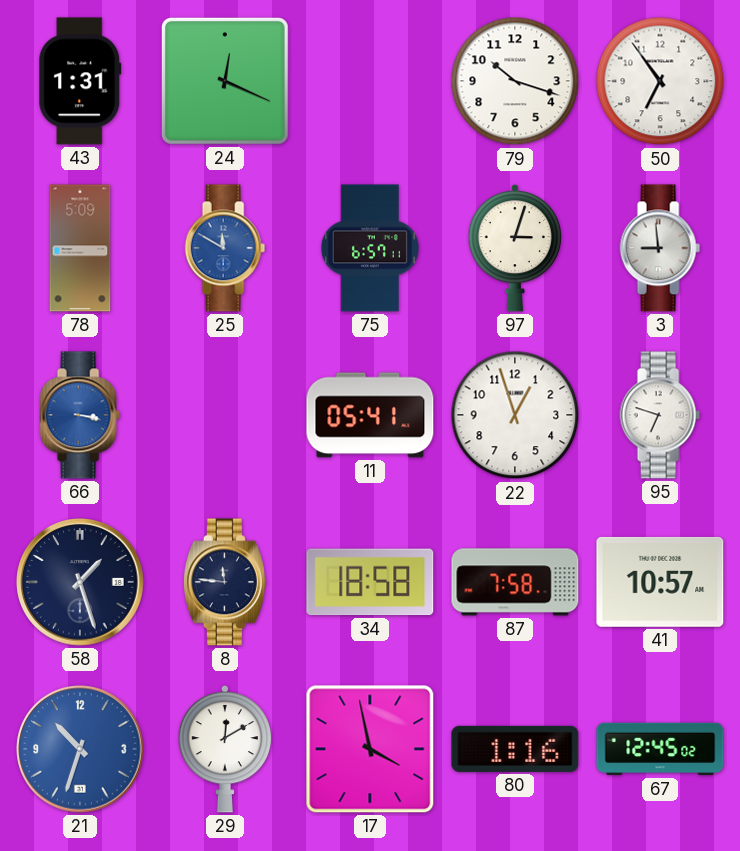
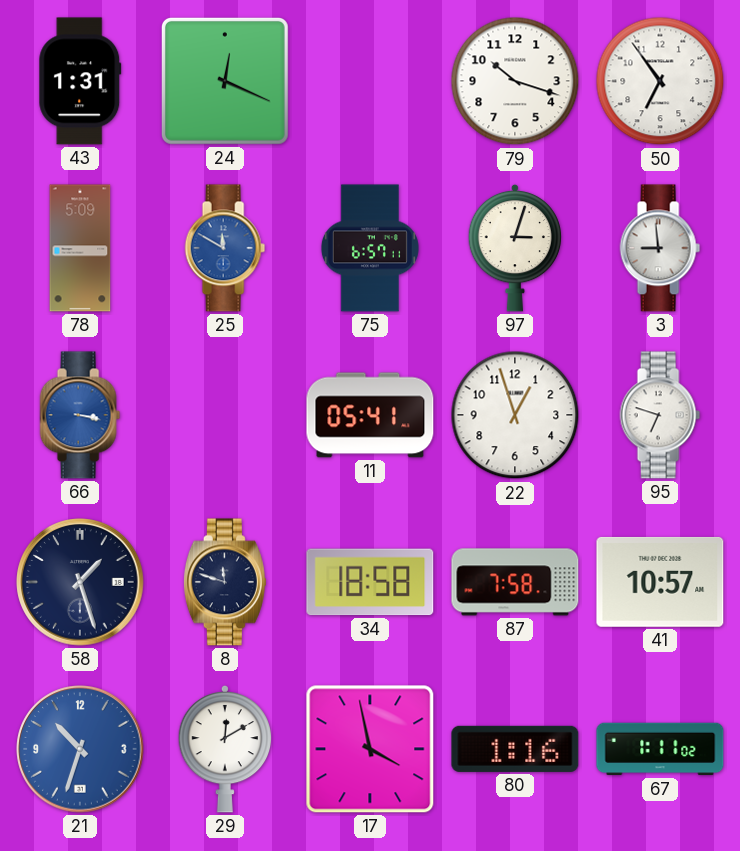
8: 11:46 -> 11:48
67: 12:45 -> 1:11
